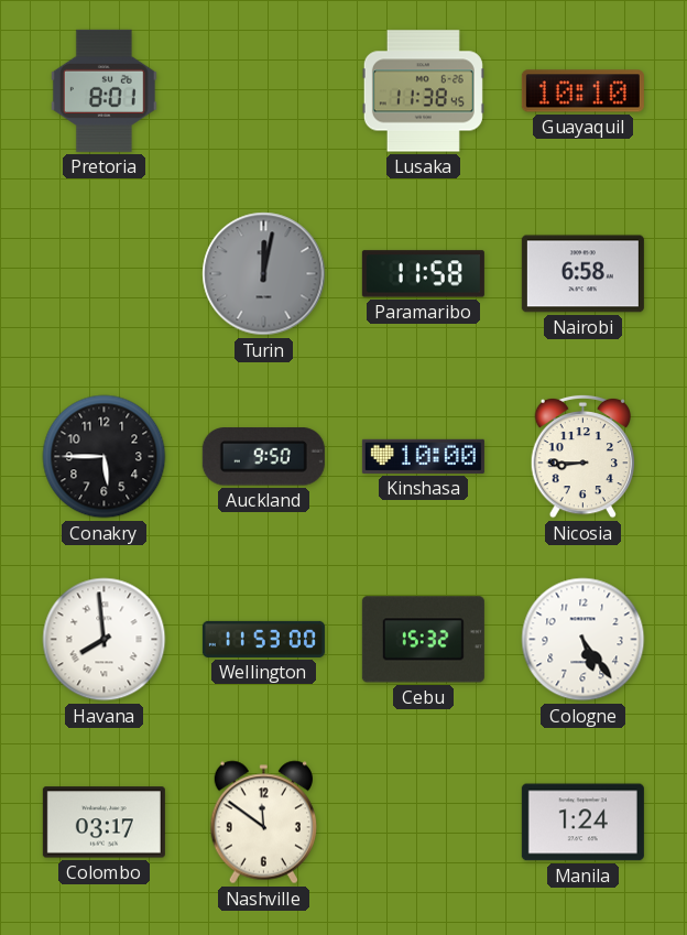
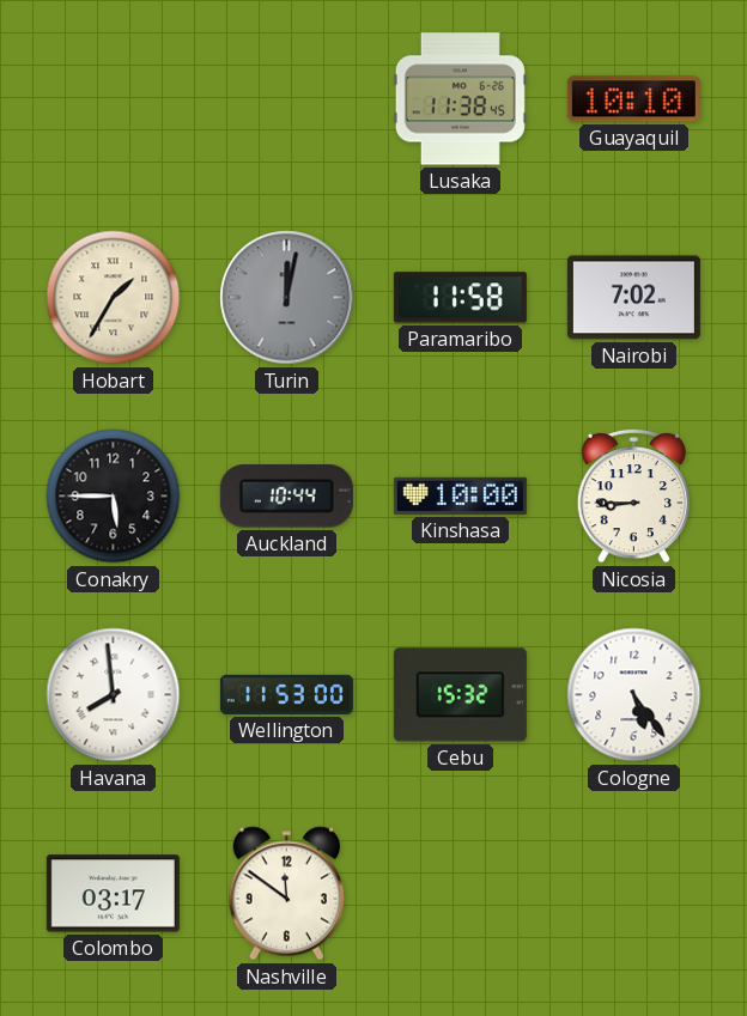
Pretoria: 8:01 -> none
Hobart: none -> 1:35
Nairobi: 6:58 -> 7:02
Auckland: 9:50 -> 10:44
Manila: 1:24 -> none
